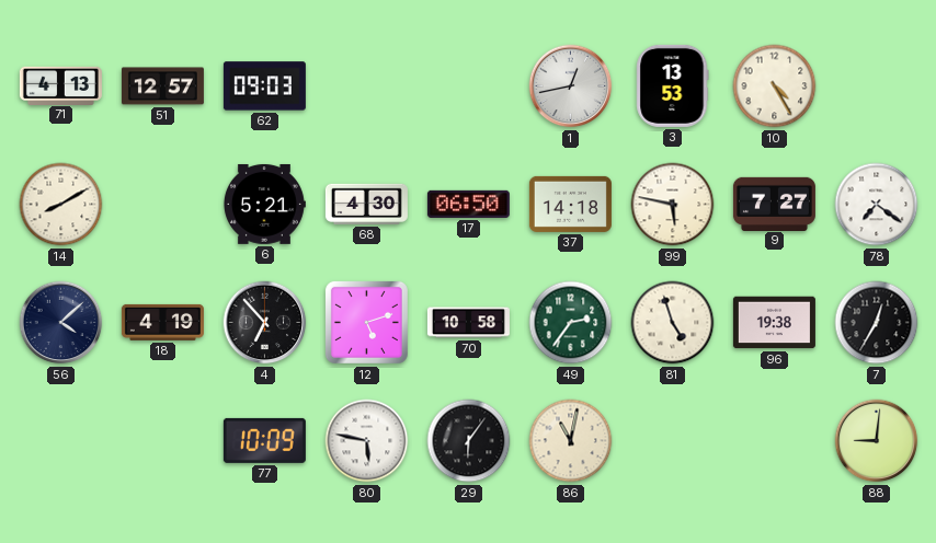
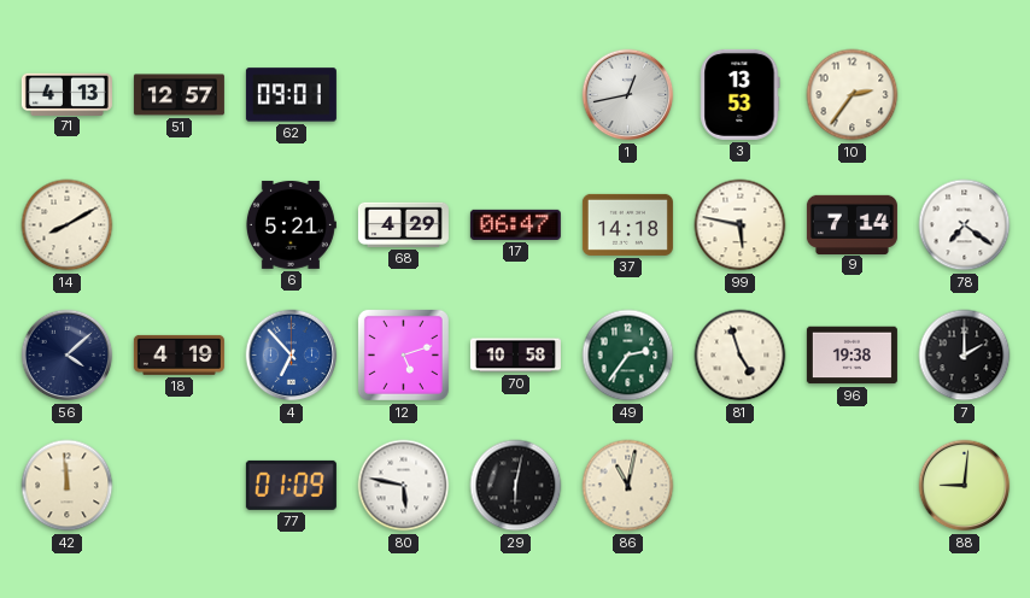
62: 09:03 -> 09:01
10: 4:25 -> 2:36
68: 4:30 -> 4:29
17: 06:50 -> 06:47
9: 7:27 -> 7:14
4 dial: black -> blue
7: 12:35 -> 2:00
42: none -> 11:59
77: 10:09 -> 01:09
29: 6:06 -> 6:02
